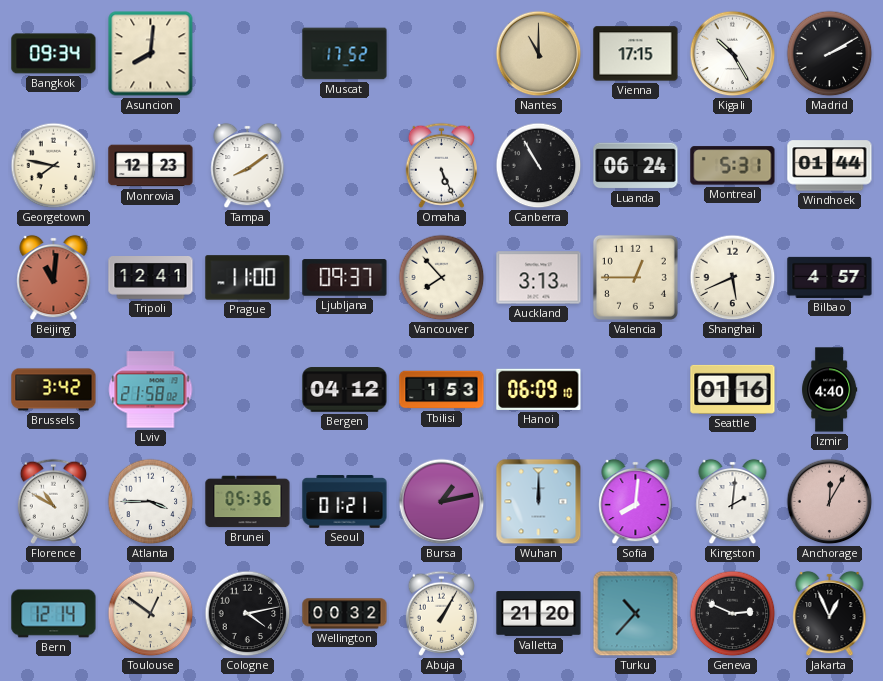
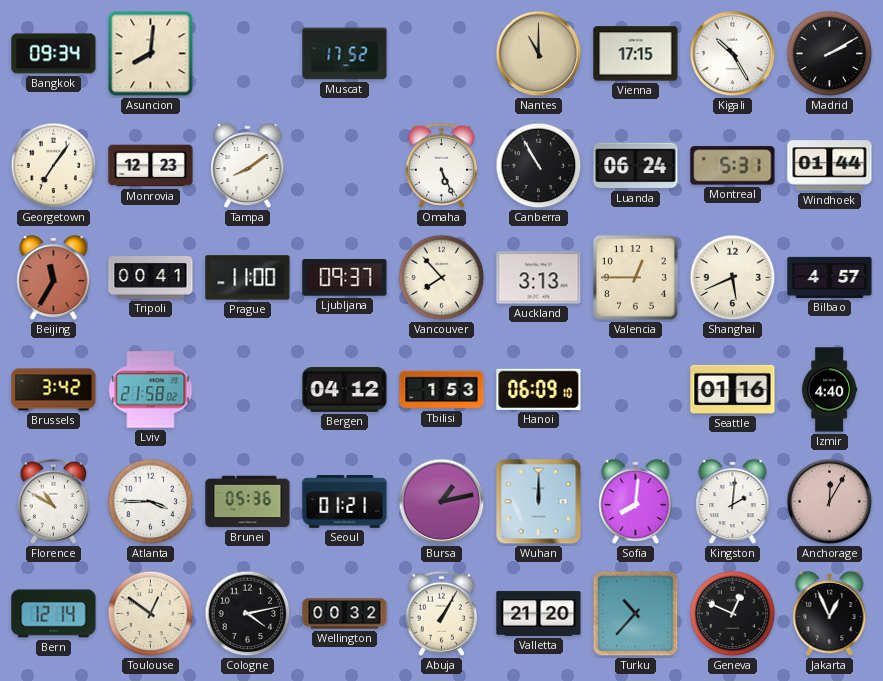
Georgetown: 7:47 -> 7:06
Beijing: 11:01 -> 11:35
Tripoli: 12:41 -> 00:41
Geneva: 2:49 -> 12:49
